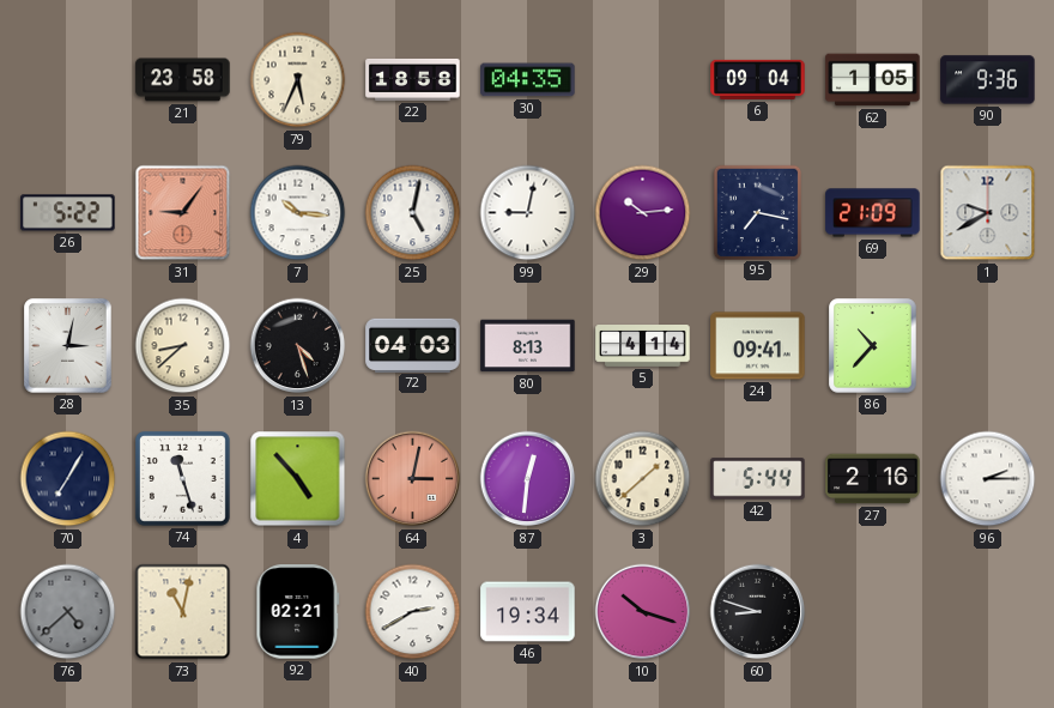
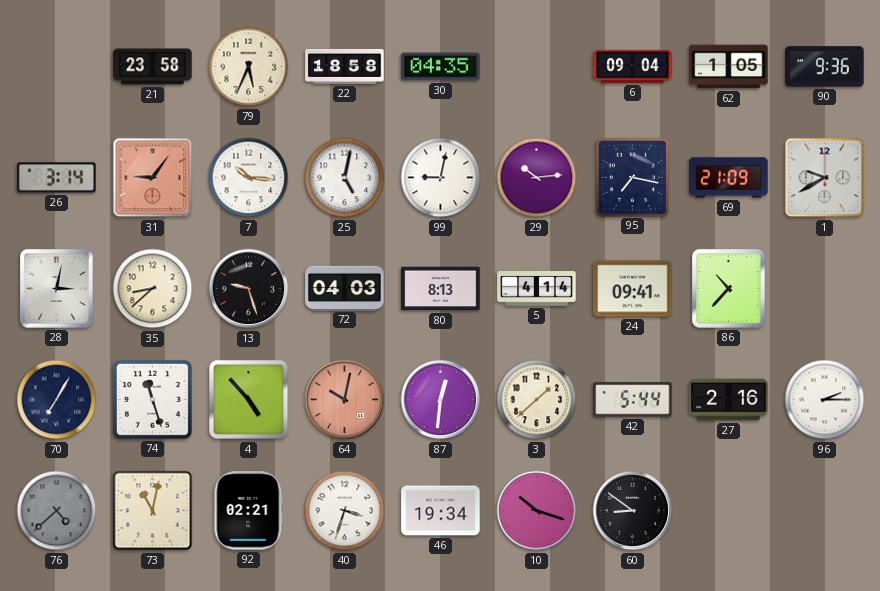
26: 5:22 -> 3:14
13: 4:27 -> 9:27
64: 3:02 -> 10:02
40: 2:40 -> 3:33
60: 8:48 -> 8:51
